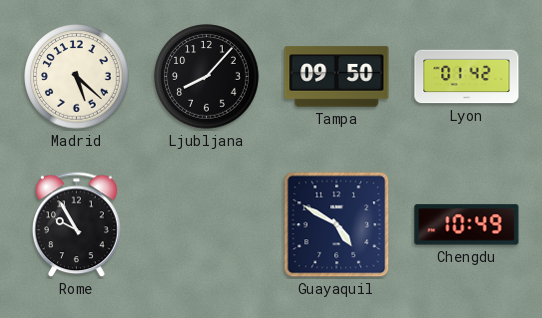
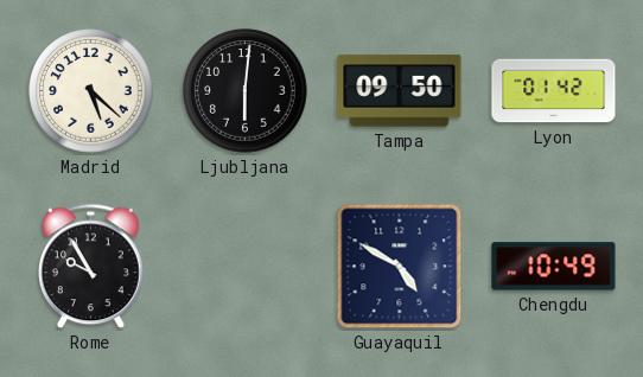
Ljubljana: 8:07 -> 6:01
